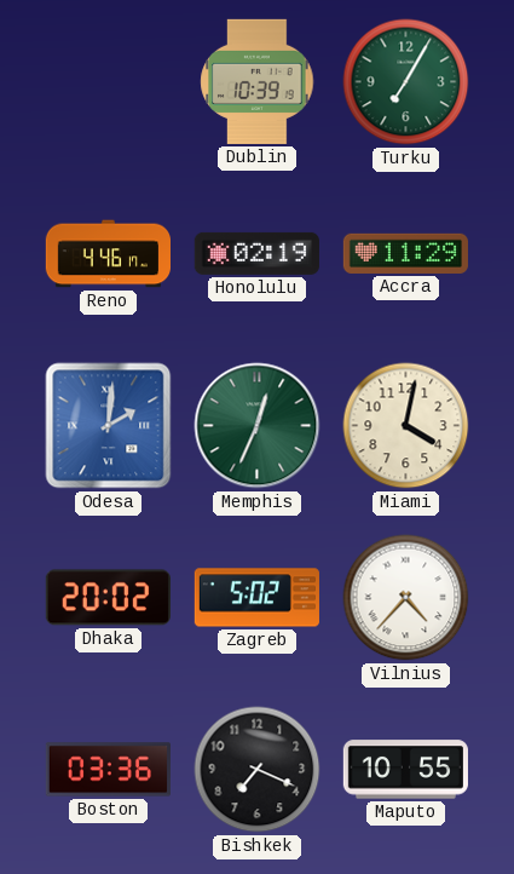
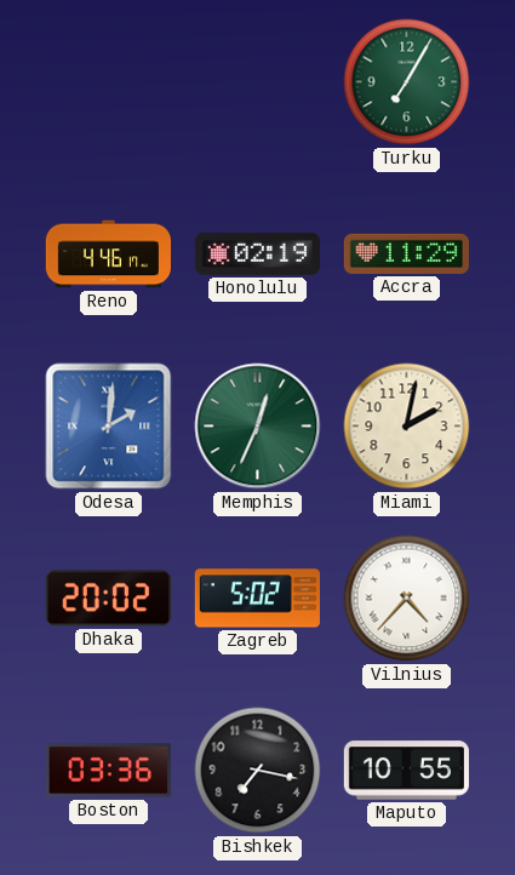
Dublin: 10:39 -> none
Miami: 4:02 -> 2:02
Bishkek: 7:19 -> 7:17
